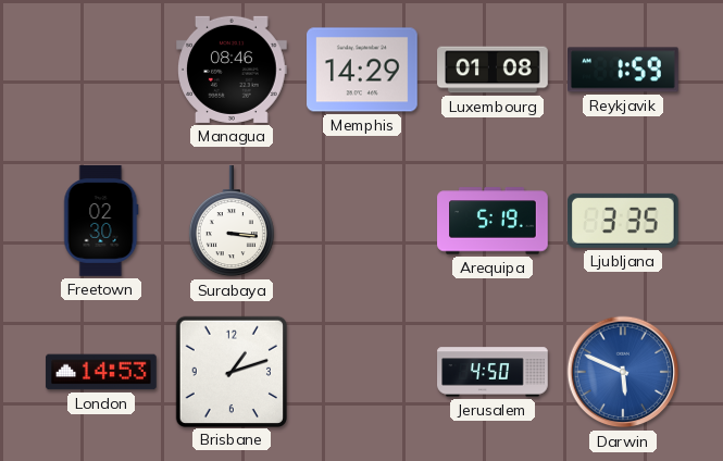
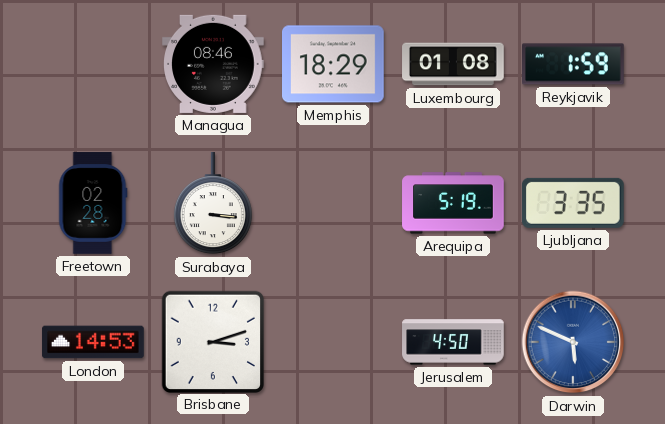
Memphis: 14:29 -> 18:29
Freetown: 02:30 -> 02:28
Brisbane: 1:12 -> 3:12
